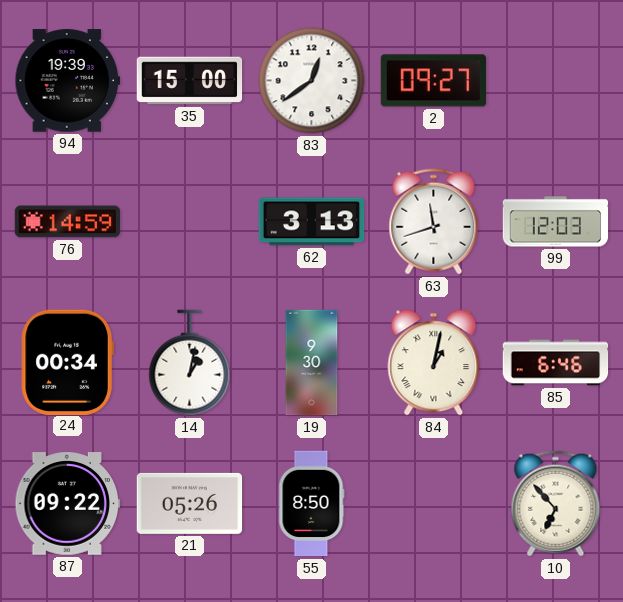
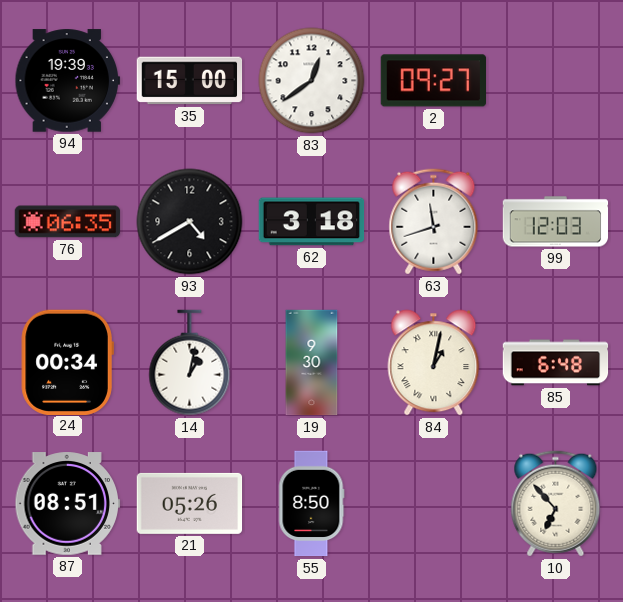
76: 14:59 -> 06:35
93: none -> 4:40
62: 3:13 -> 3:18
85: 6:46 -> 6:48
87: 09:22 -> 08:51
